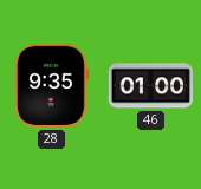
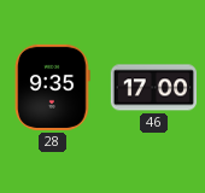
46: 01:00 -> 17:00
